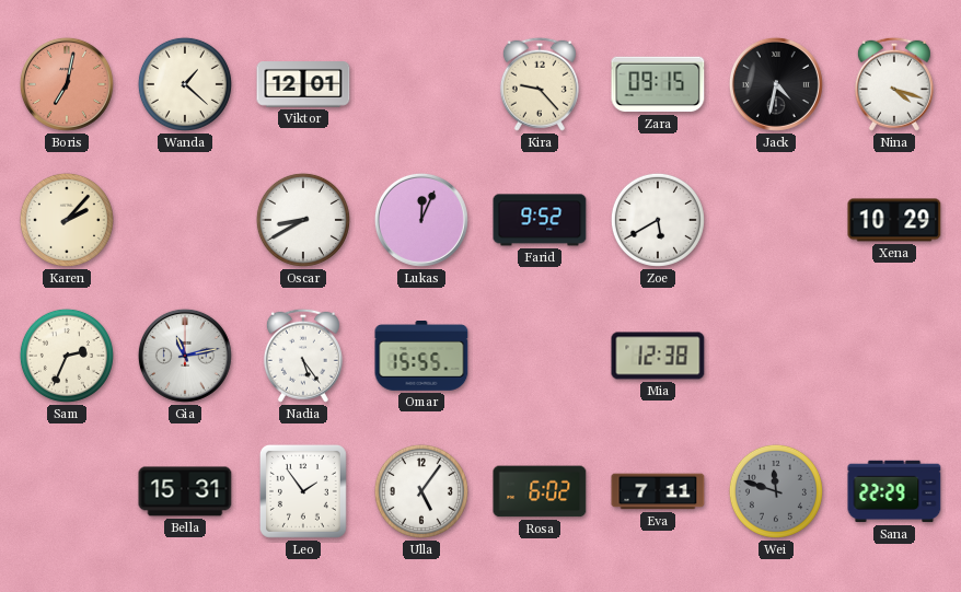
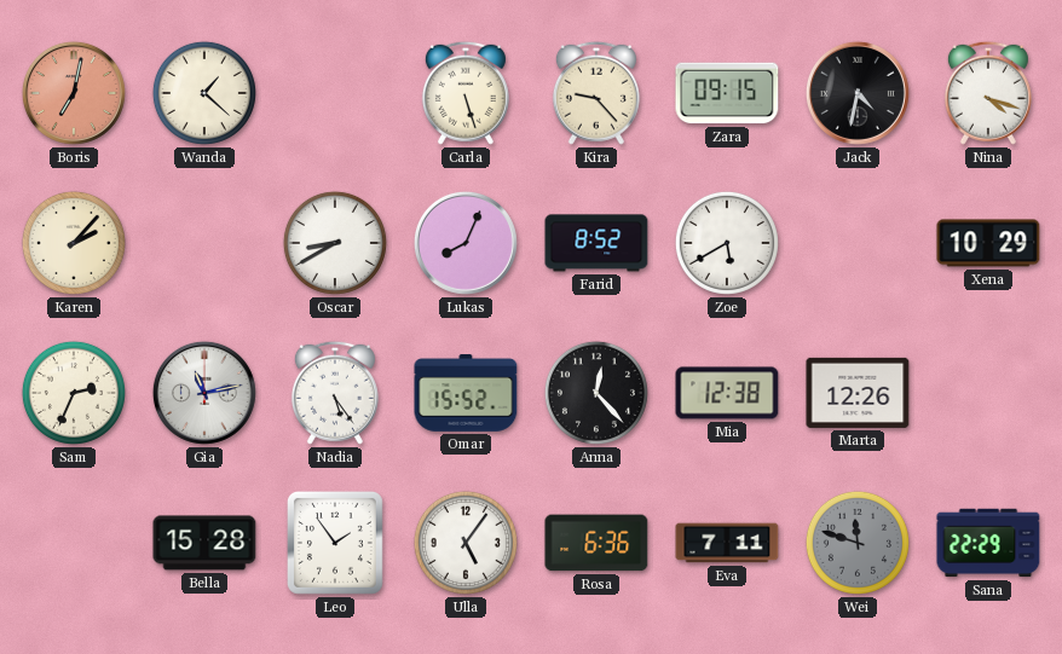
Viktor: 12:01 -> none
Carla: none -> 5:27
Lukas: 12:04 -> 8:04
Farid: 9:52 -> 8:52
Omar: 15:55 -> 15:52
Anna: none -> 12:23
Marta: none -> 12:26
Bella: 15:31 -> 15:28
Rosa: 6:02 -> 6:36
